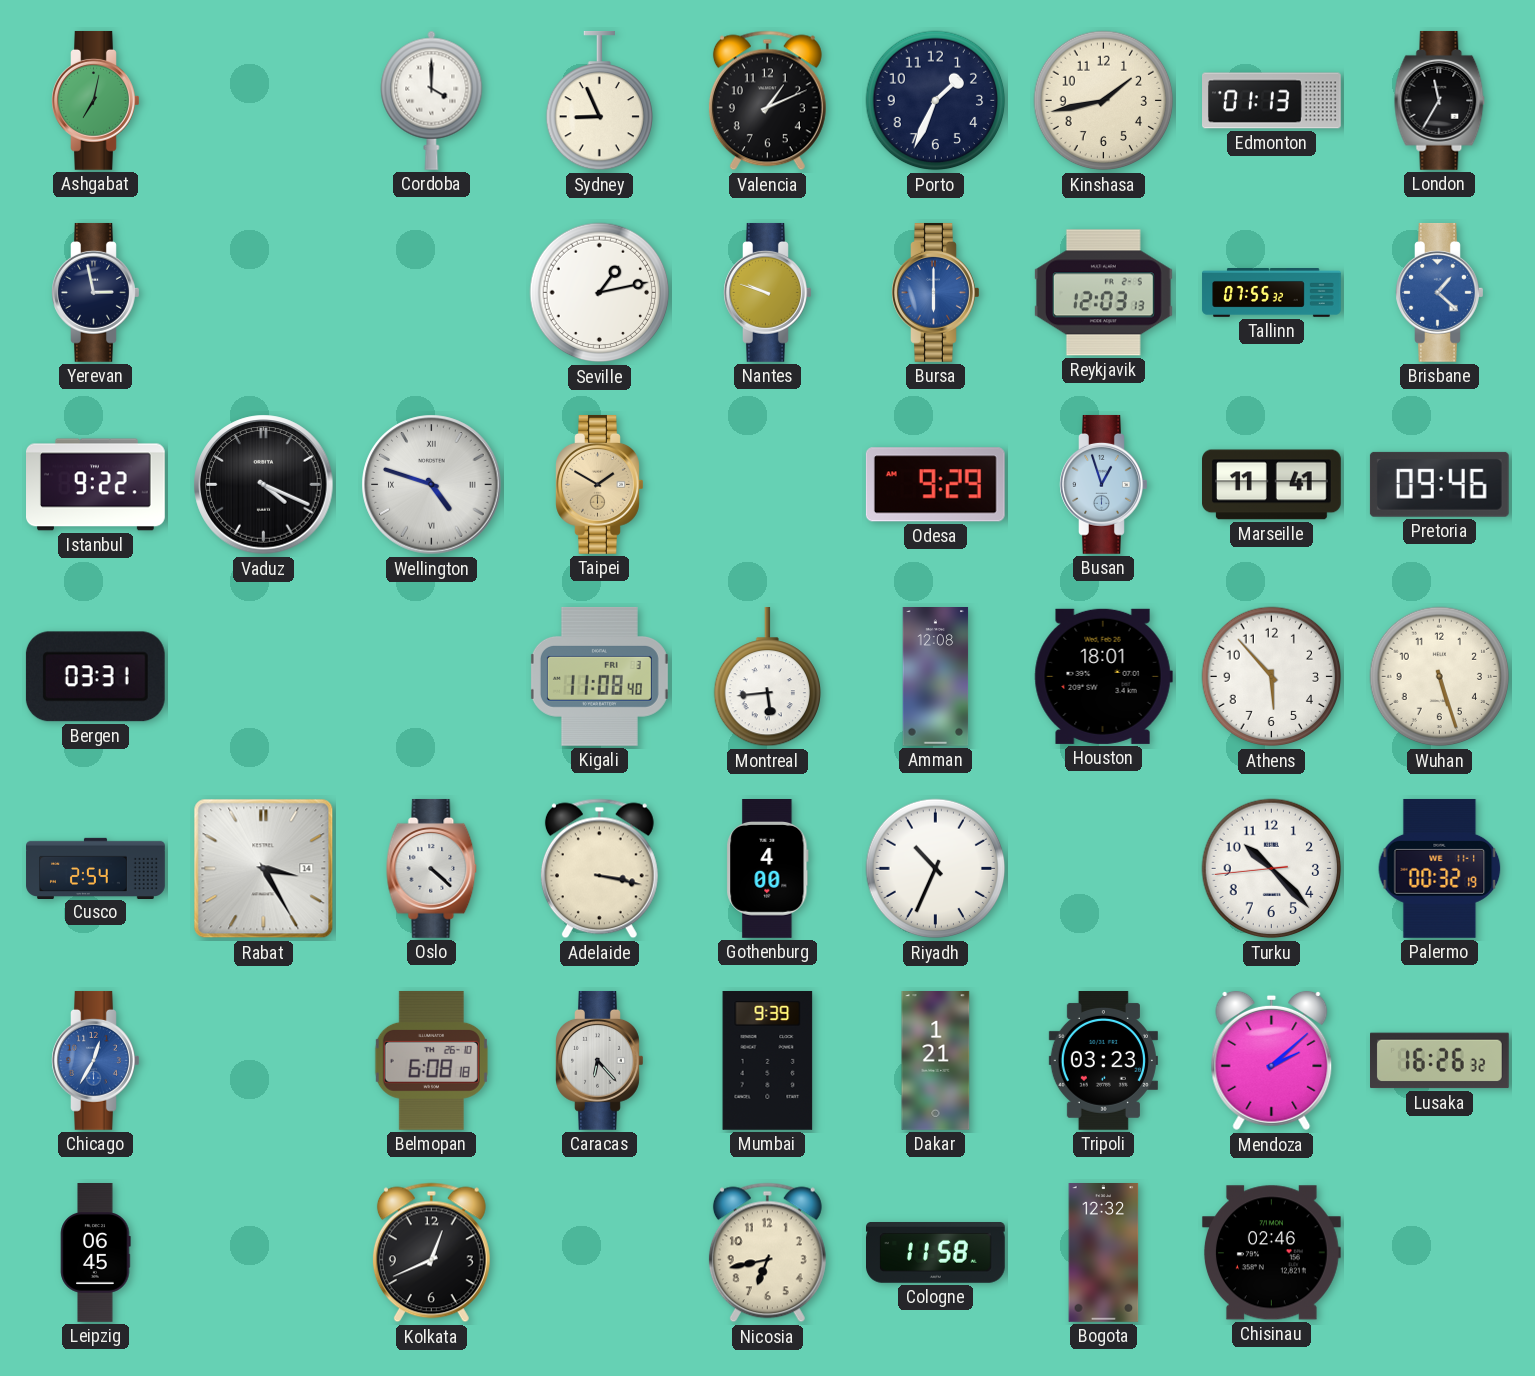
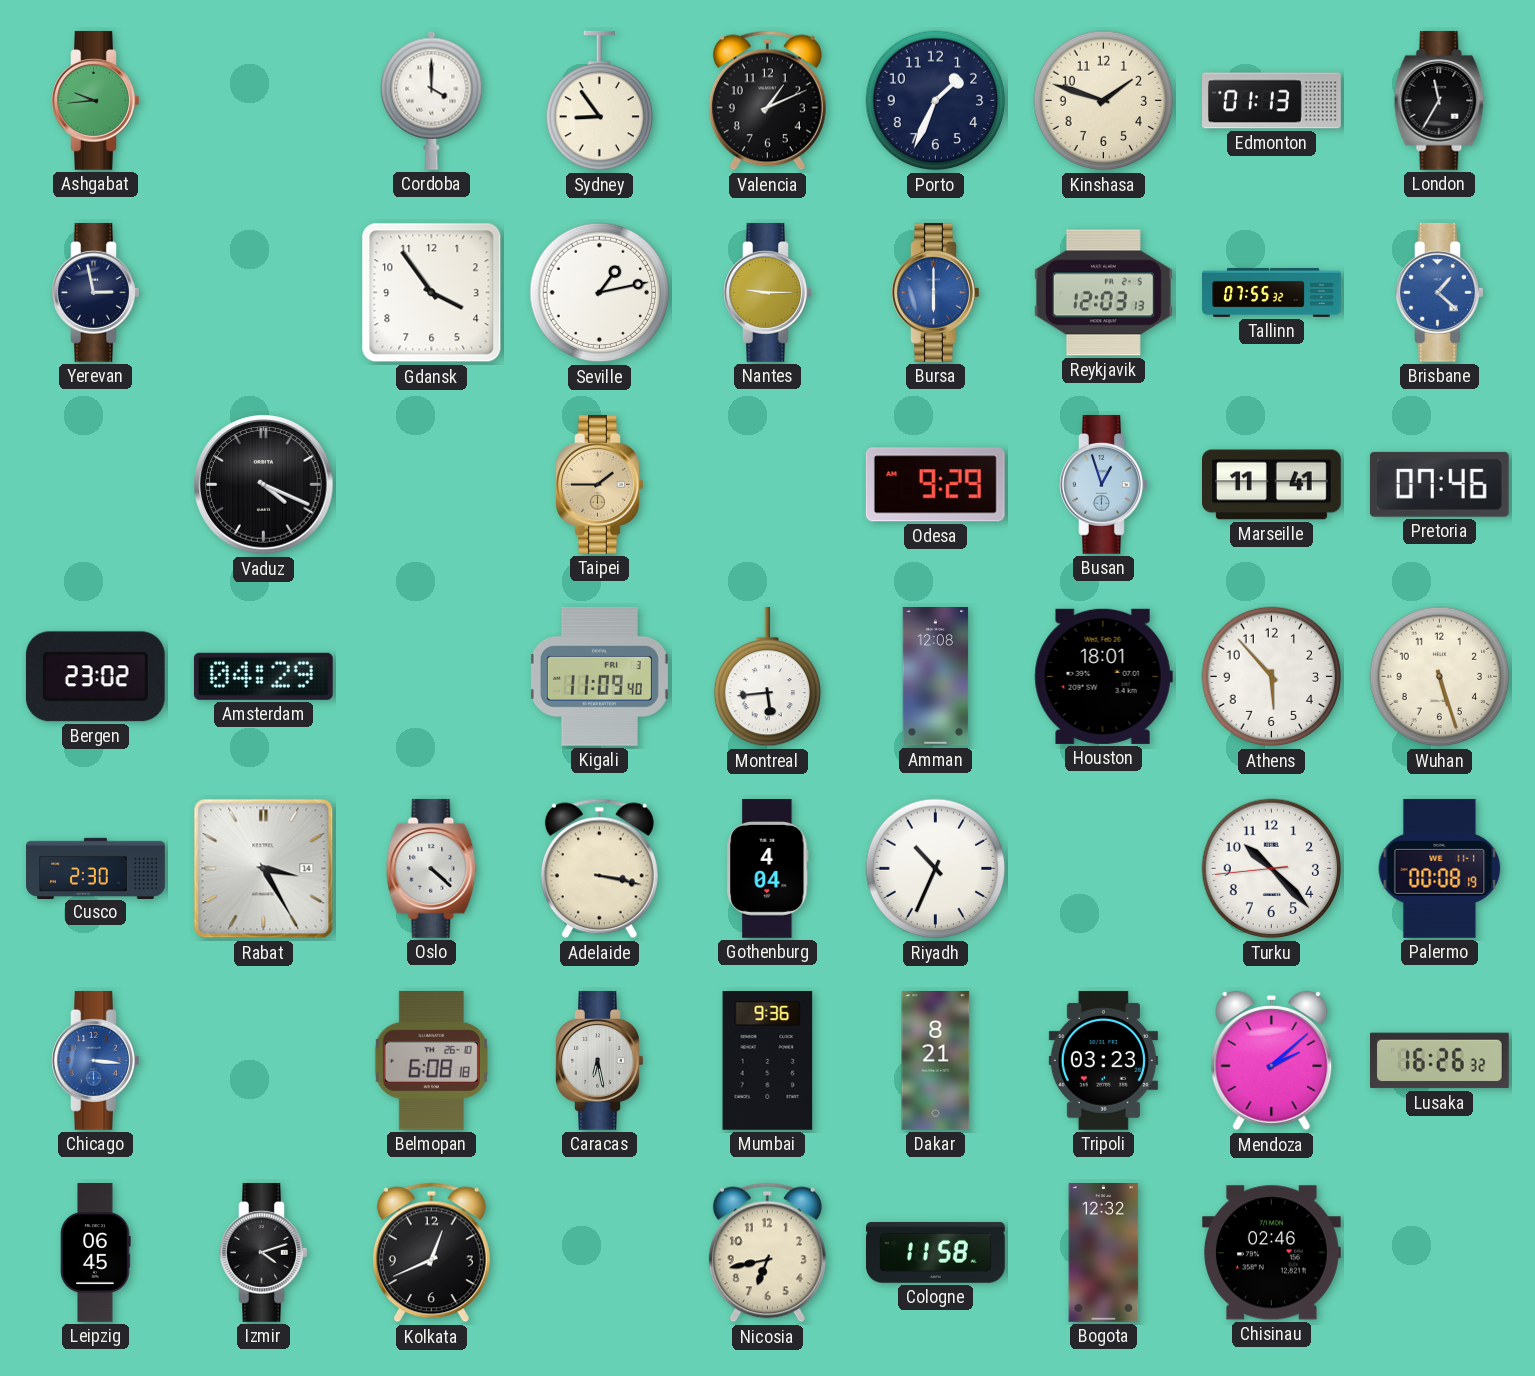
Ashgabat: 7:02 -> 9:44
Sydney: 8:56 -> 8:54
Kinshasa: 1:43 -> 1:48
Gdansk: none -> 3:54
Nantes: 9:48 -> 9:15
Istanbul: 9:22 -> none
Wellington: 4:48 -> none
Taipei: 1:50 -> 1:45
Pretoria: 09:46 -> 07:46
Bergen: 03:31 -> 23:02
Amsterdam: none -> 04:29
Kigali: 11:08 -> 11:09
Cusco: 2:54 -> 2:30
Gothenburg: 4:00 -> 4:04
Palermo: 00:32 -> 00:08
Chicago: 12:35 -> 3:16
Caracas: 6:23 -> 6:28
Mumbai: 9:39 -> 9:36
Dakar: 1:21 -> 8:21
Izmir: none -> 4:12
